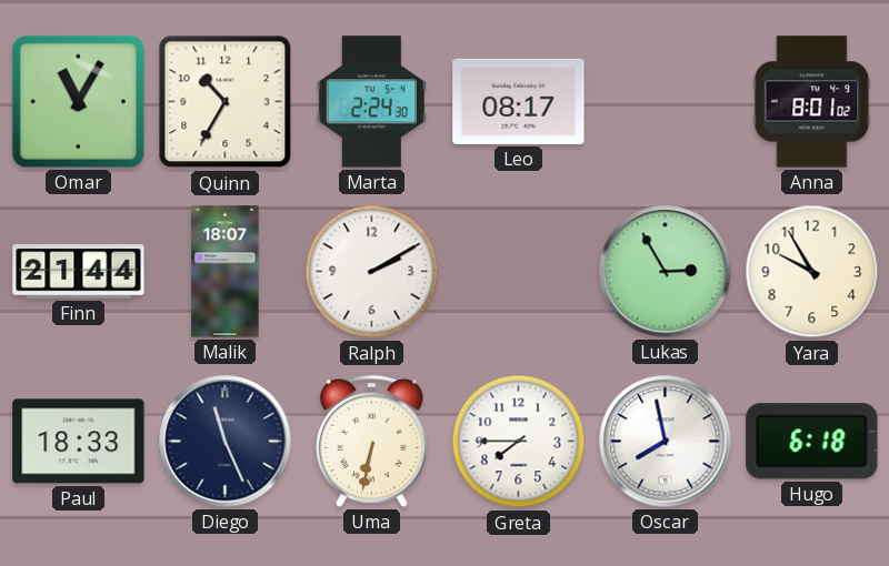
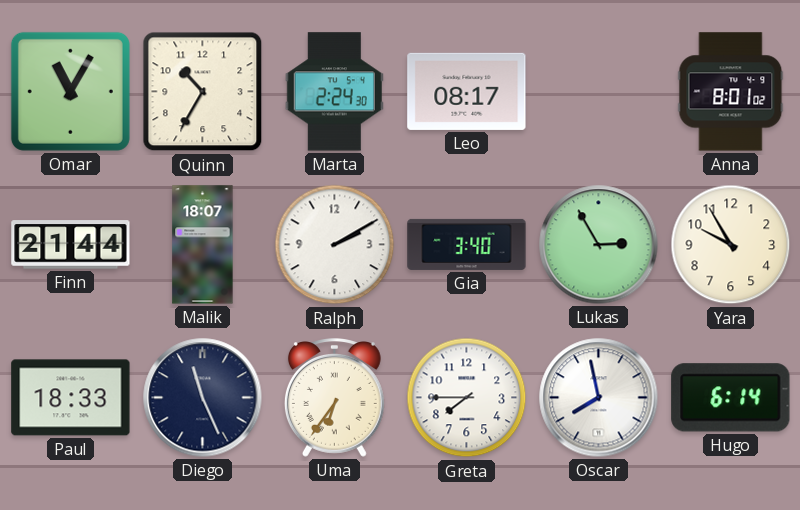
Gia: none -> 3:40
Uma: 6:32 -> 6:36
Hugo: 6:18 -> 6:14
